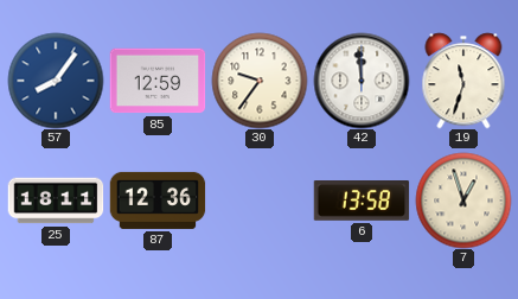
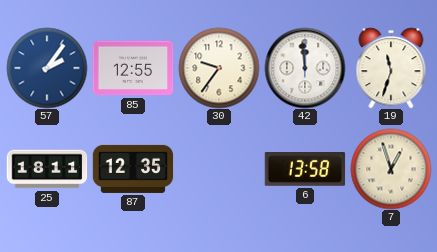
57: 8:06 -> 2:06
85: 12:59 -> 12:55
87: 12:36 -> 12:35
